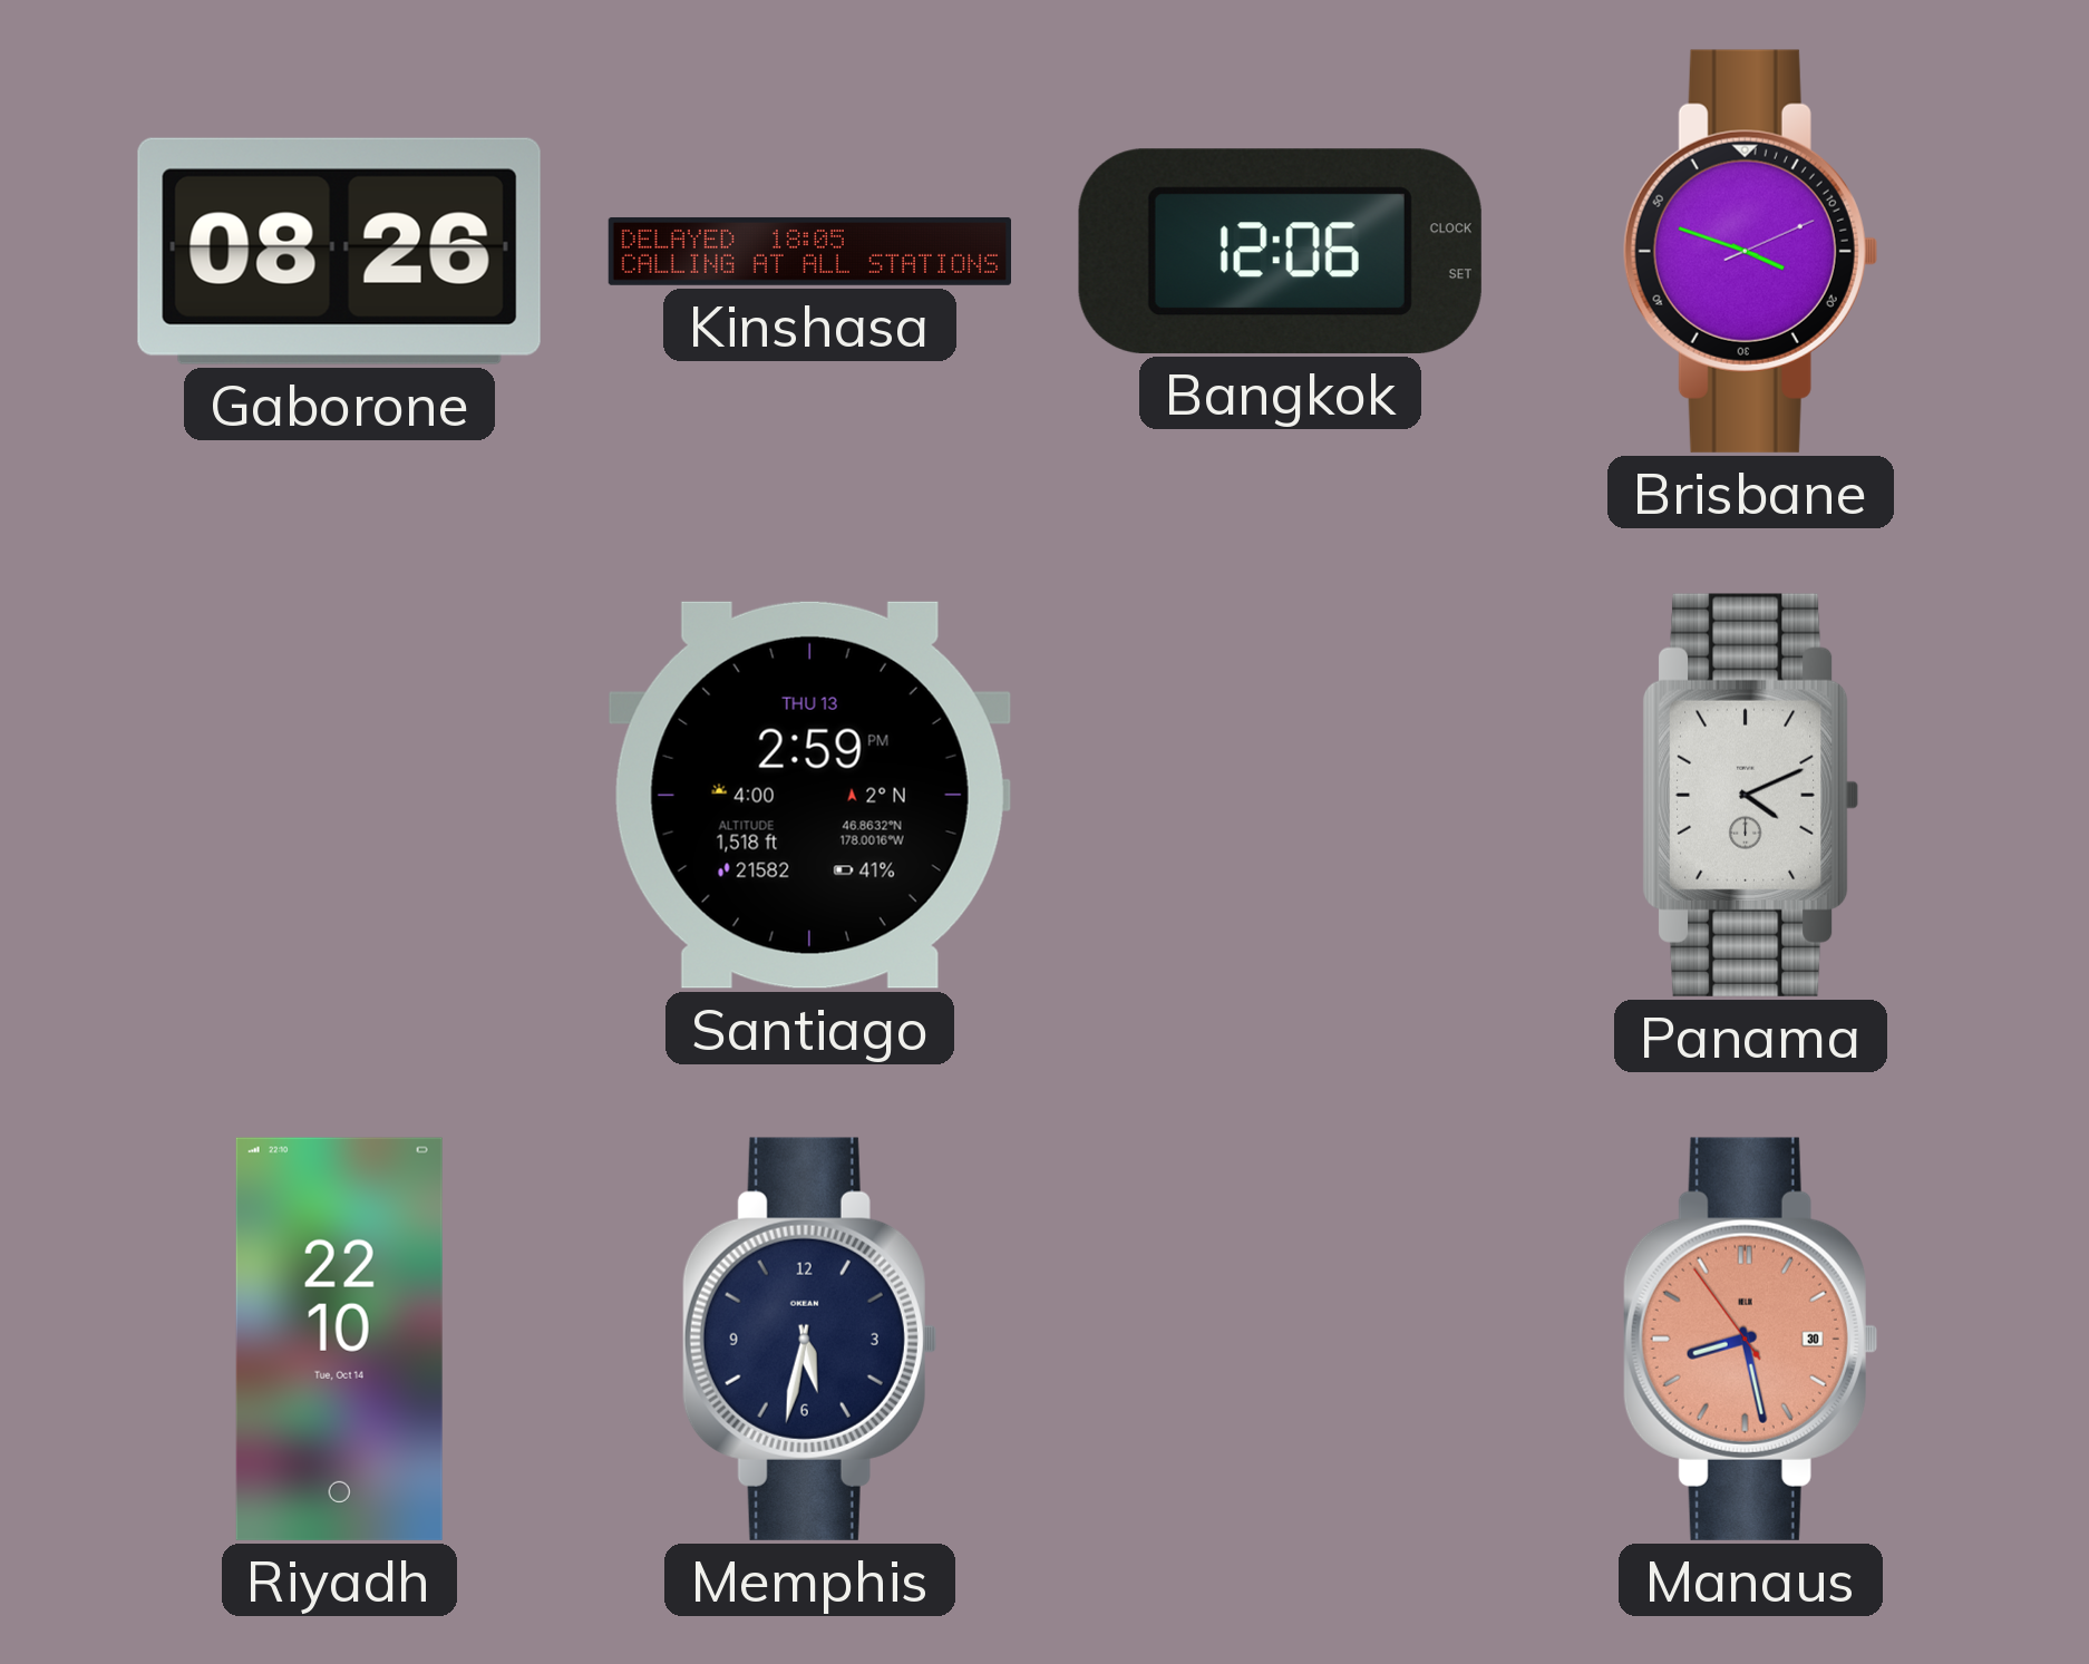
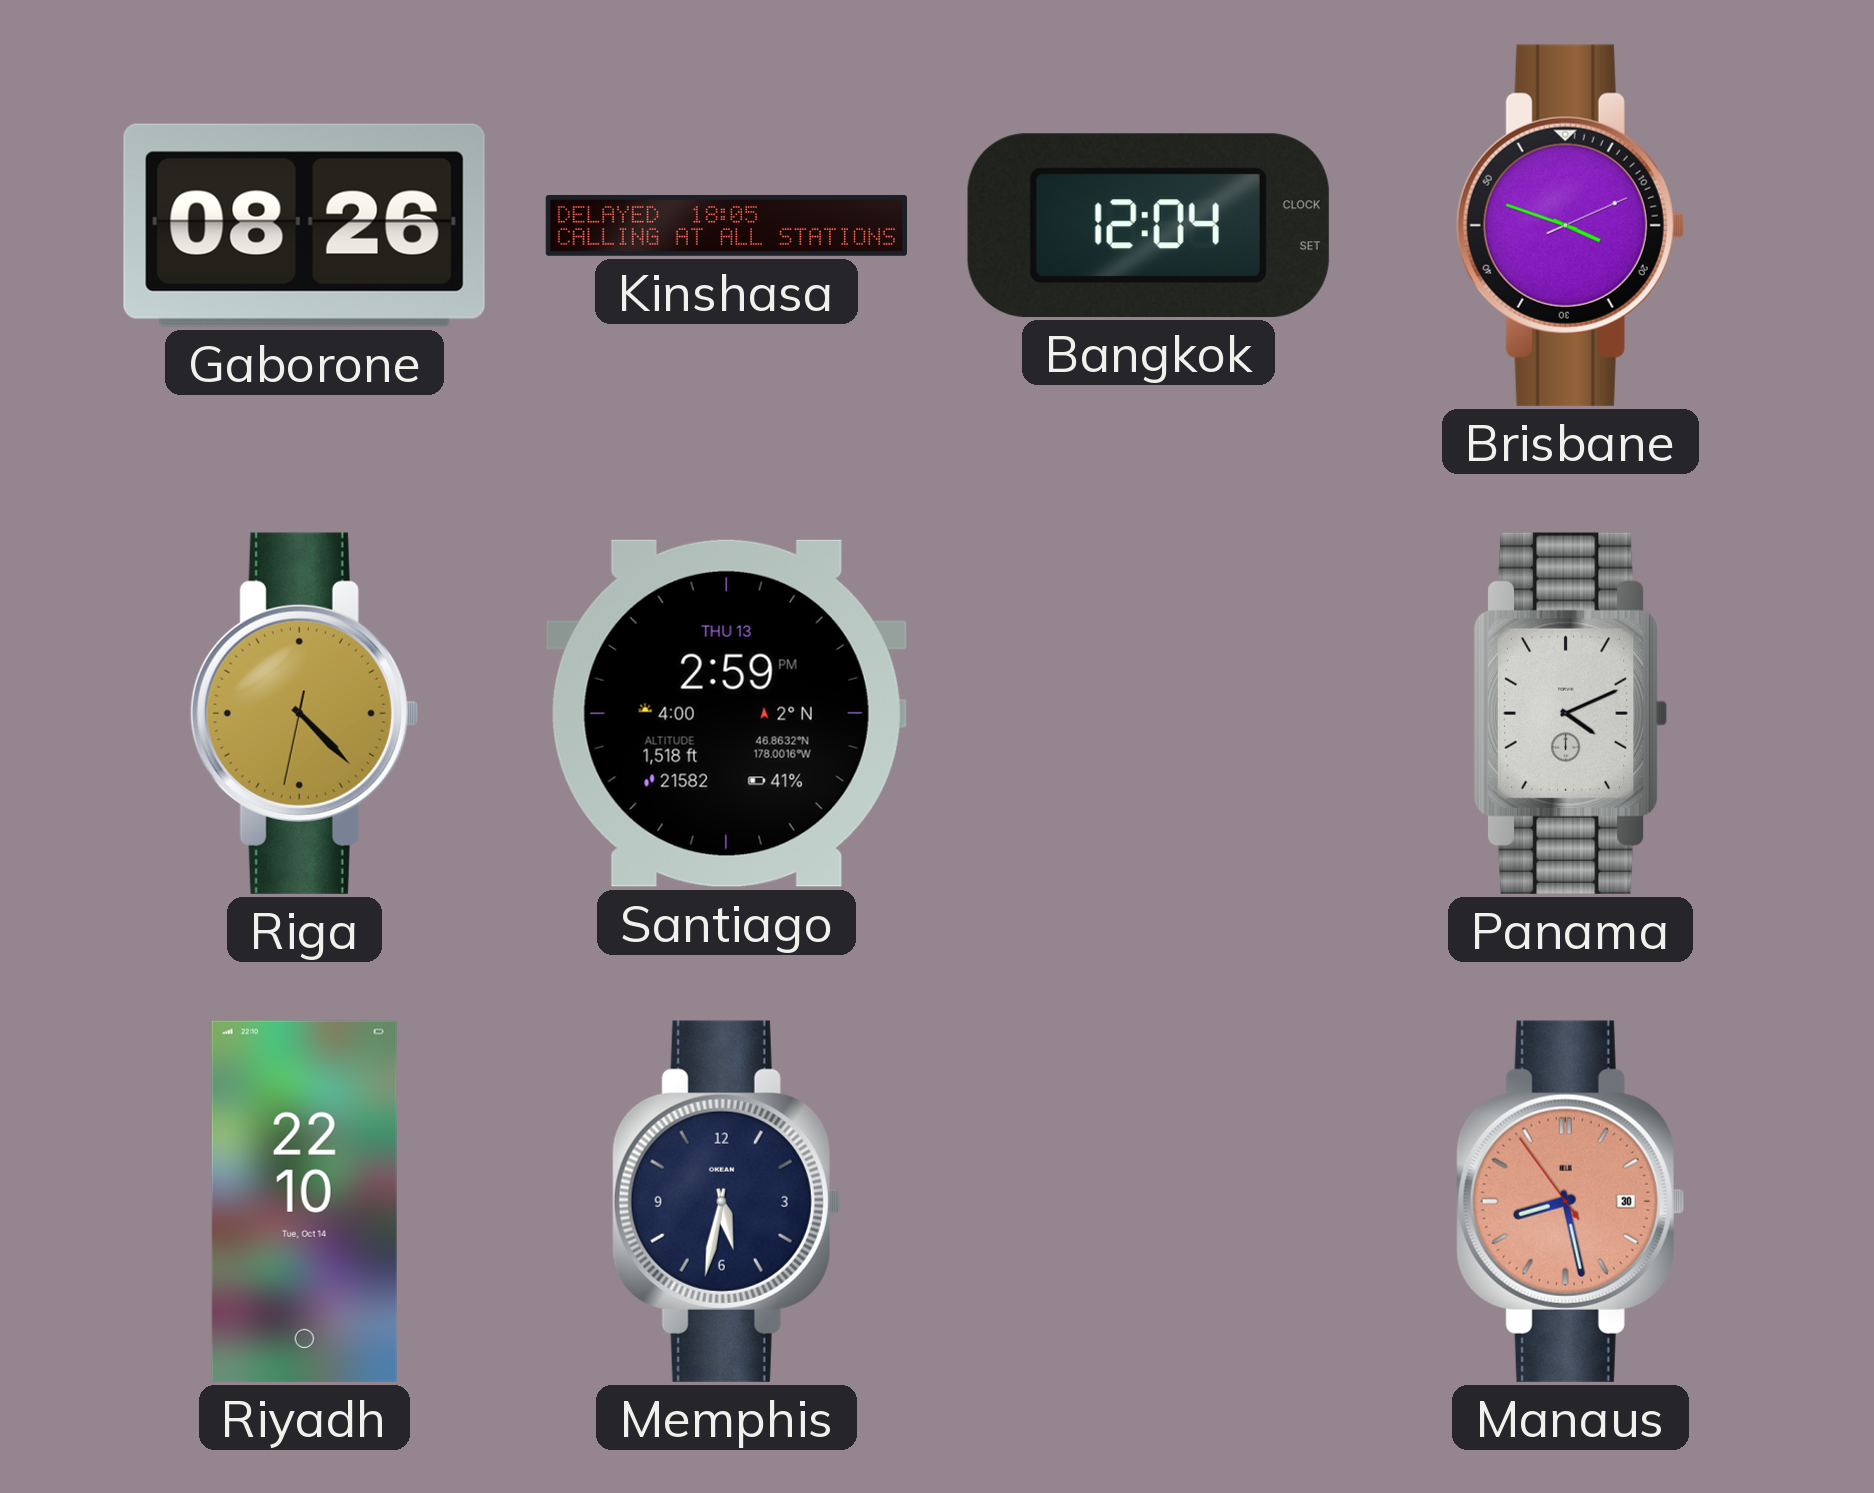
Bangkok: 12:06 -> 12:04
Riga: none -> 4:22
